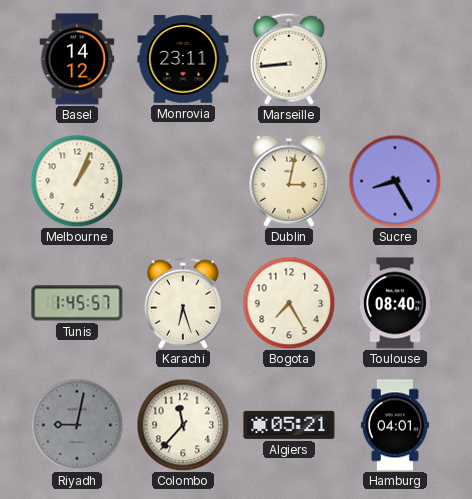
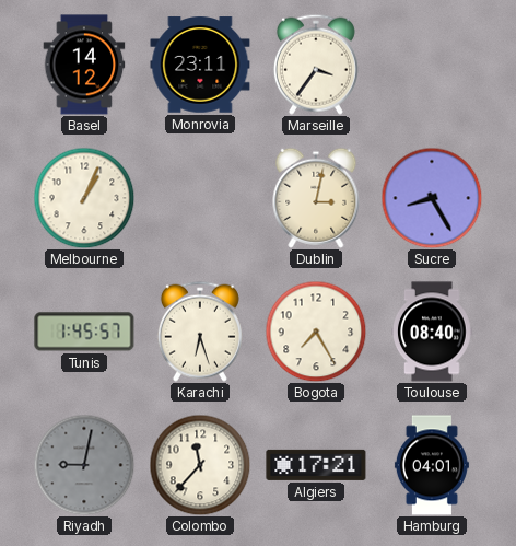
Marseille: 8:44 -> 3:36
Algiers: 05:21 -> 17:21
